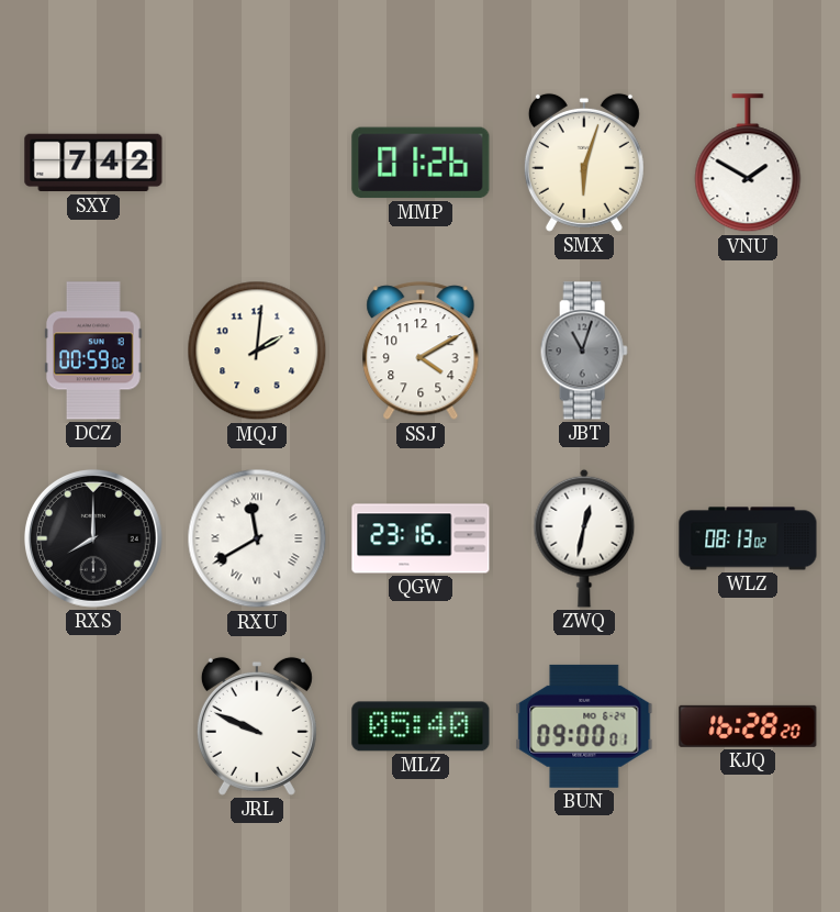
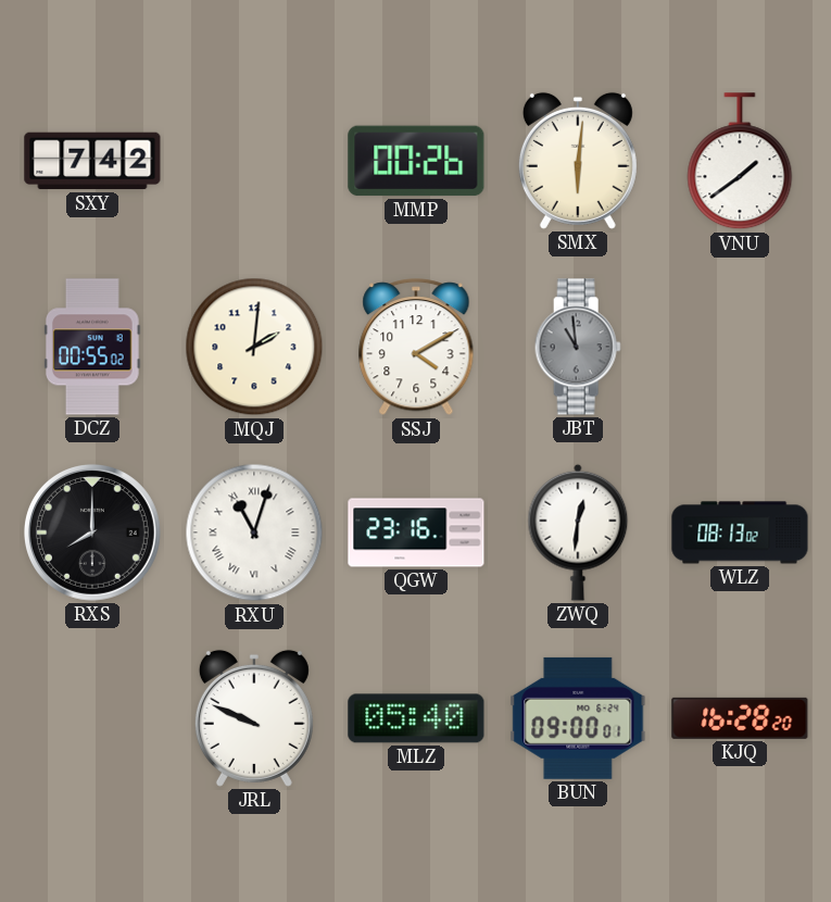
MMP: 01:26 -> 00:26
SMX: 6:03 -> 6:01
VNU: 1:50 -> 1:39
DCZ: 00:59 -> 00:55
JBT: 11:03 -> 10:59
RXU: 11:40 -> 11:03
ZWQ: 12:32 -> 12:31
